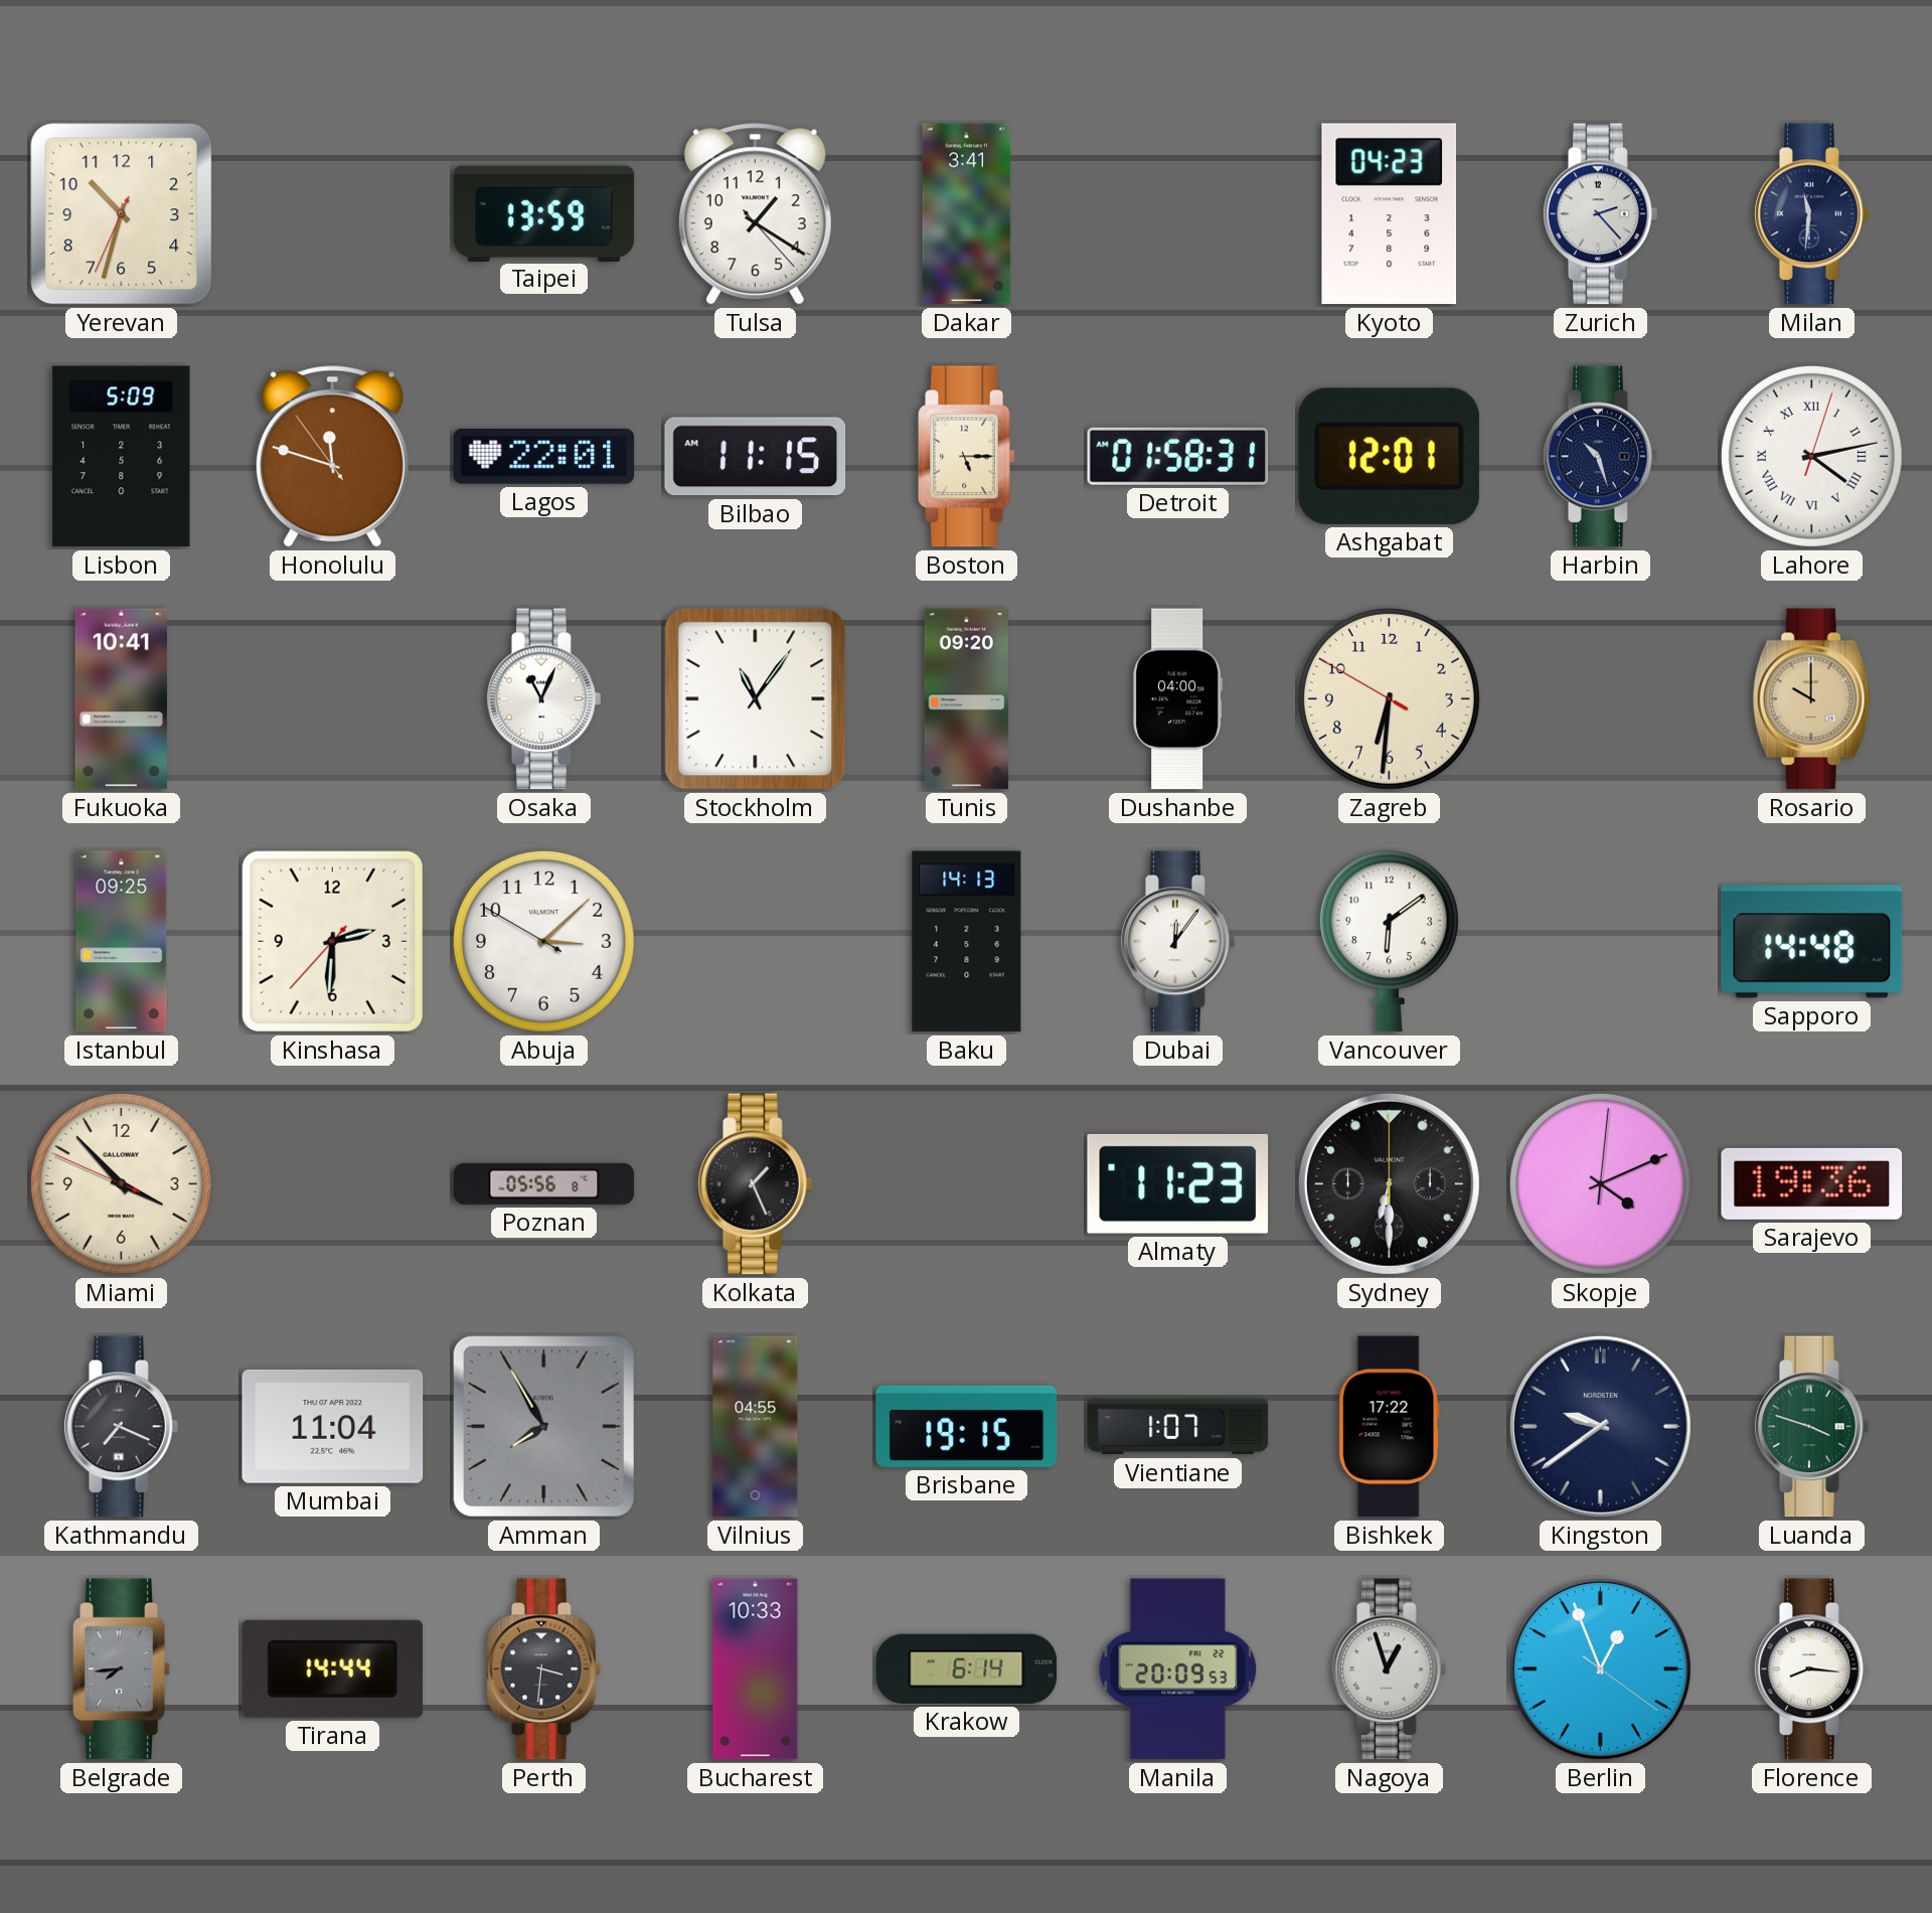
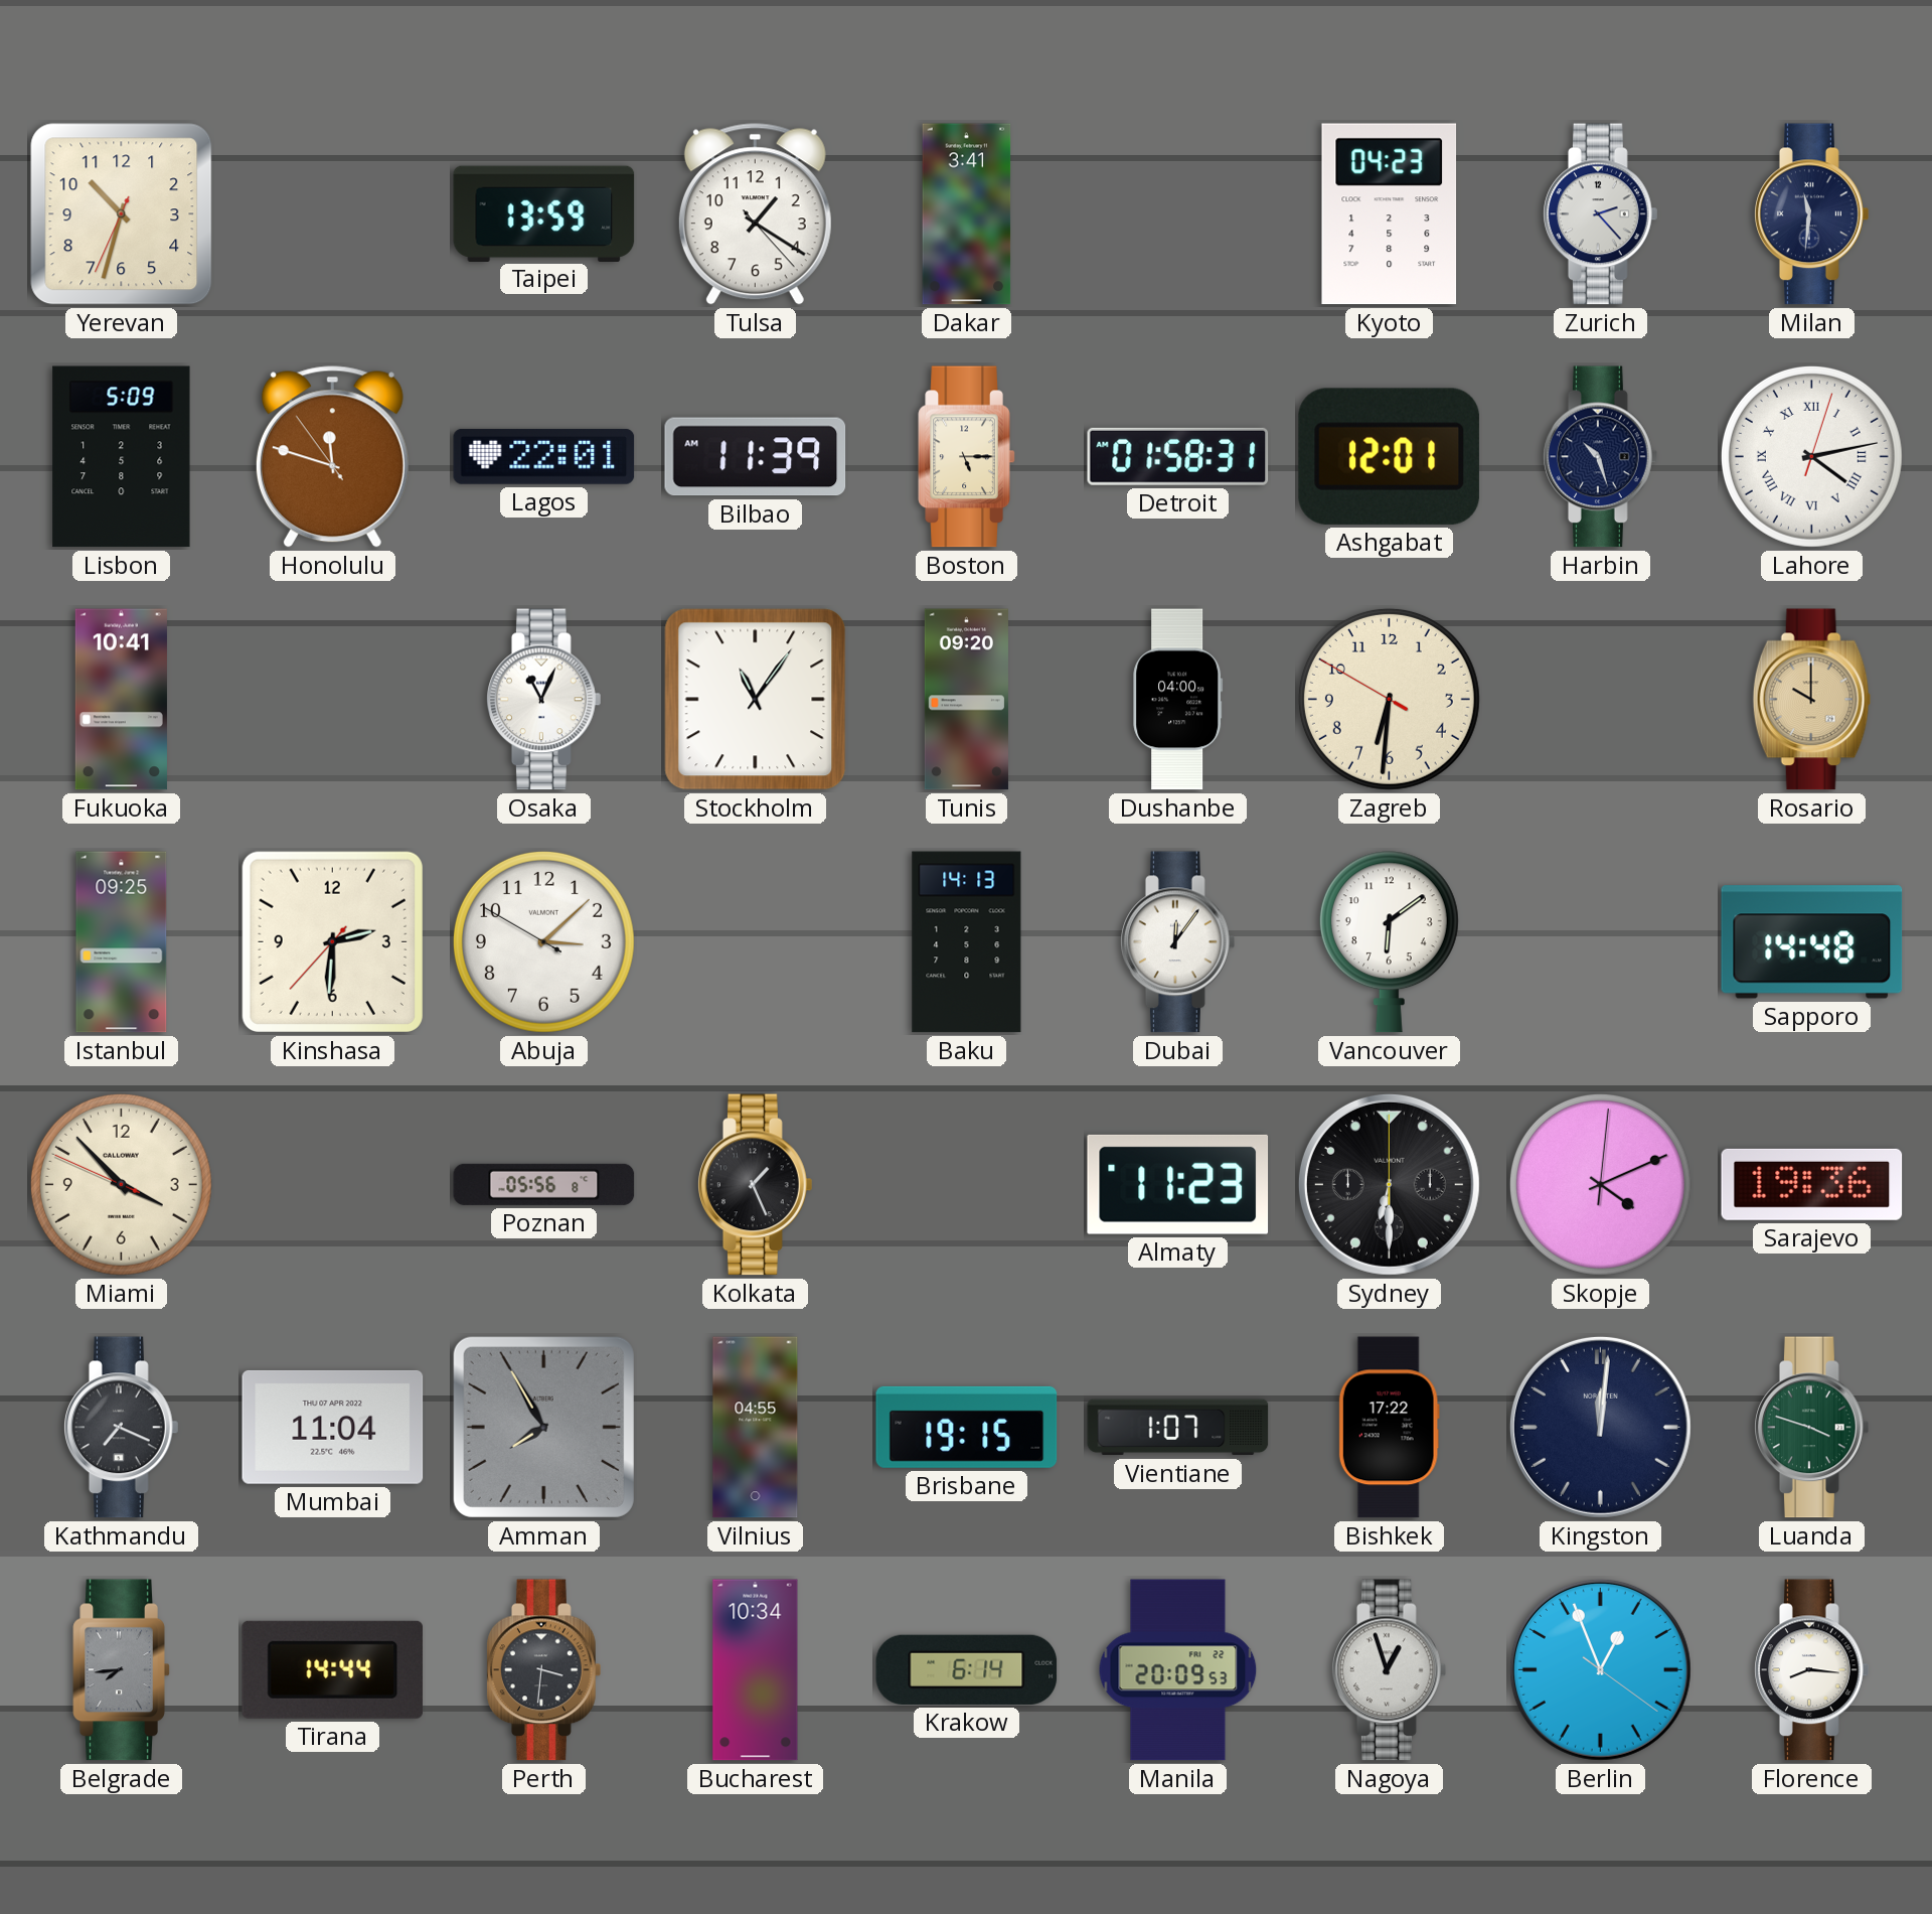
Bilbao: 11:15 -> 11:39
Kingston: 9:39 -> 12:01
Bucharest: 10:33 -> 10:34
